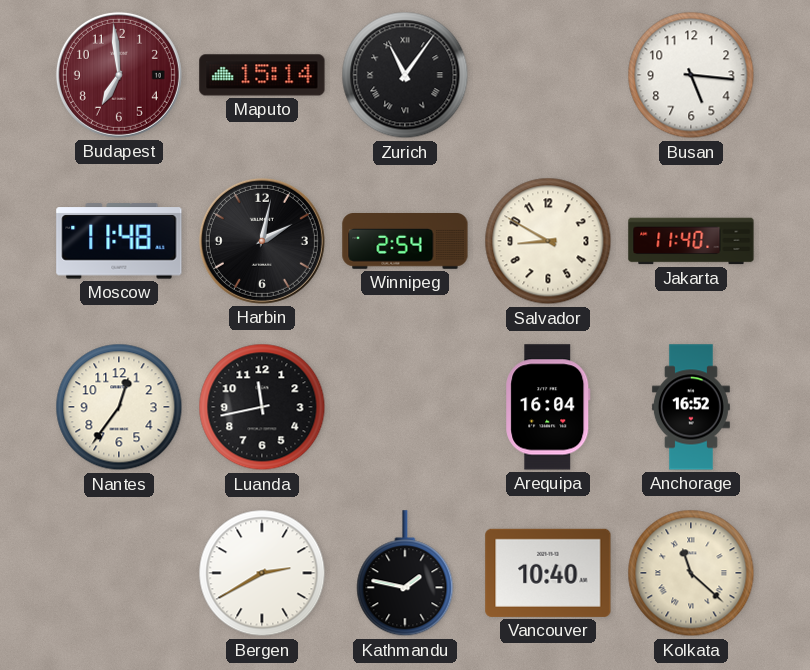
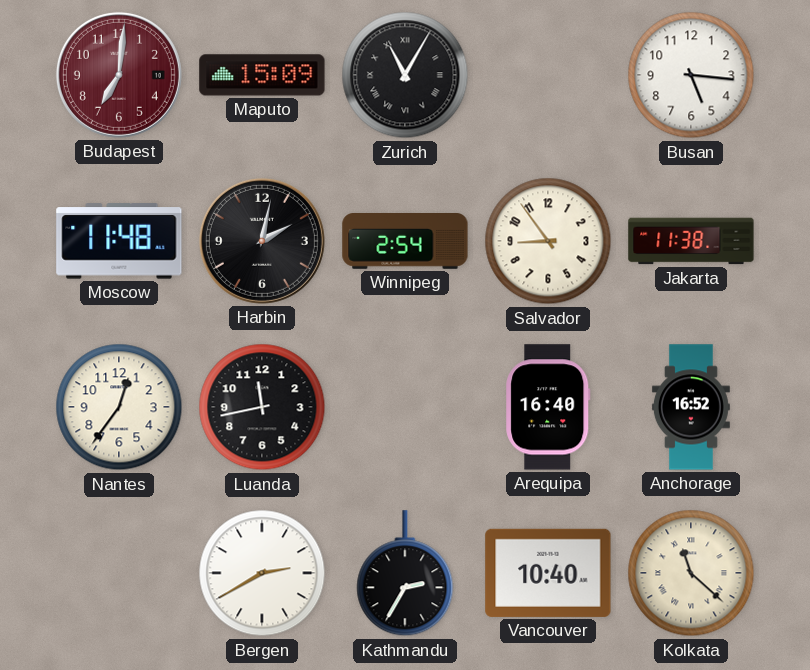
Budapest: 6:59 -> 7:01
Maputo: 15:14 -> 15:09
Zurich: 11:06 -> 11:05
Salvador: 8:50 -> 8:54
Jakarta: 11:40 -> 11:38
Arequipa: 16:04 -> 16:40
Kathmandu: 1:47 -> 2:35
